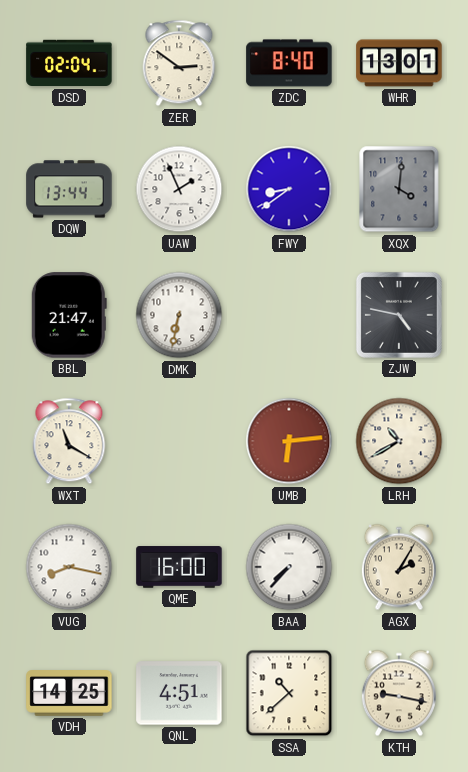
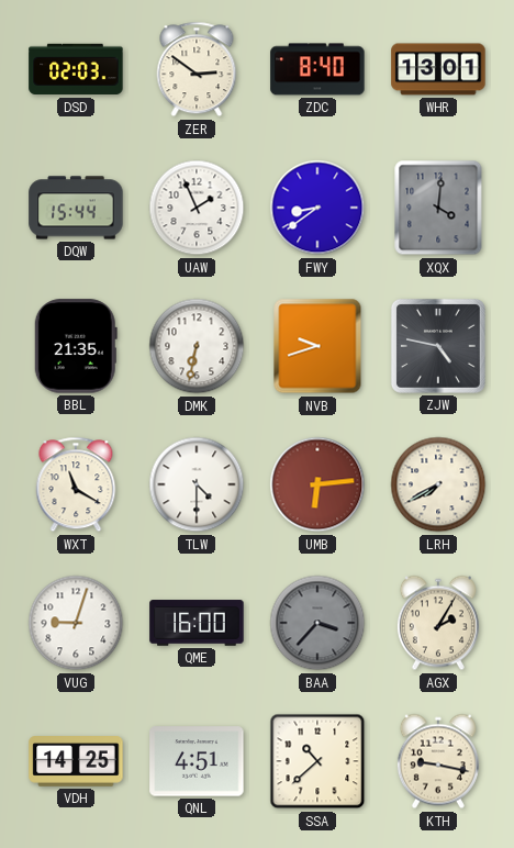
DSD: 02:04 -> 02:03
DQW: 13:44 -> 15:44
BBL: 21:47 -> 21:35
NVB: none -> 9:42
TLW: none -> 4:30
LRH: 10:40 -> 7:40
VUG: 8:17 -> 9:03
BAA: 7:37 -> 3:37
BAA dial: white -> grey
